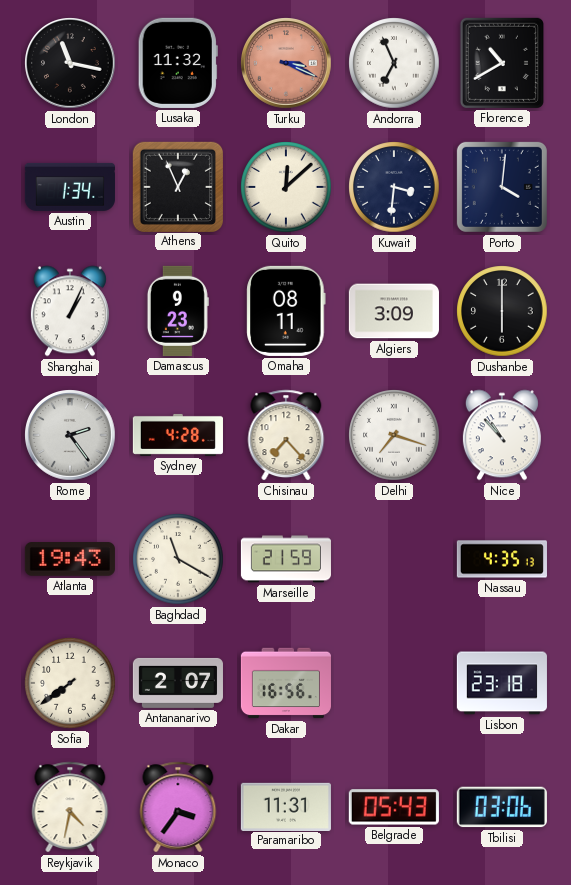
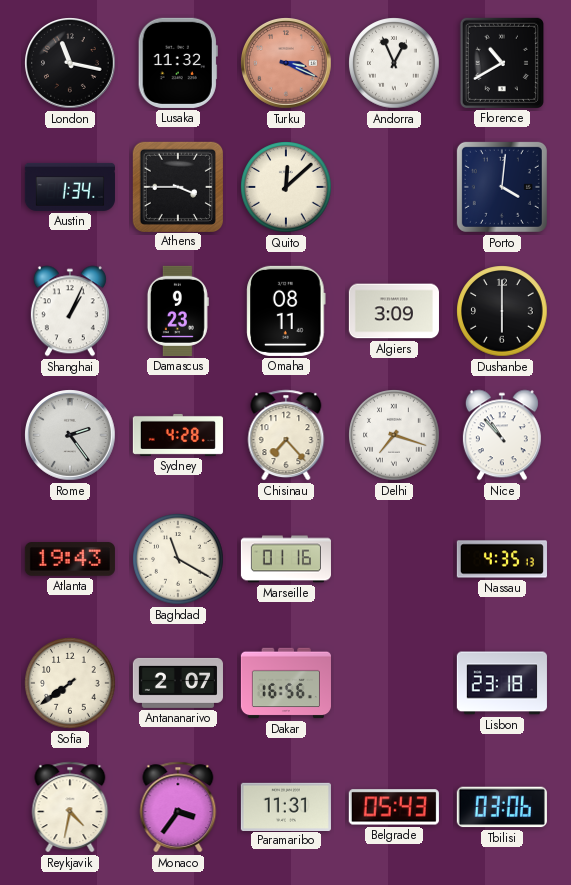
Andorra: 6:56 -> 12:56
Athens: 12:56 -> 3:45
Kuwait: 3:31 -> none
Marseille: 21:59 -> 01:16
